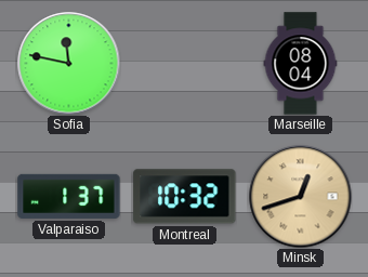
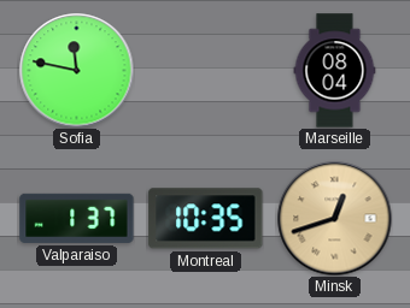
Montreal: 10:32 -> 10:35
